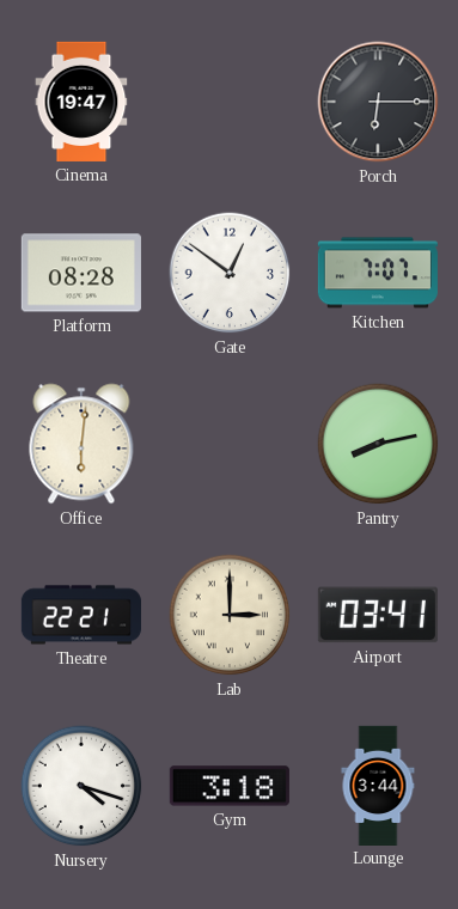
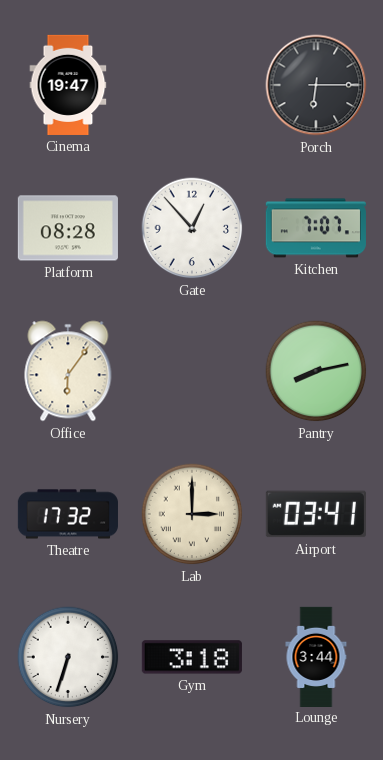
Gate: 12:51 -> 12:53
Office: 6:01 -> 6:06
Theatre: 22:21 -> 17:32
Nursery: 4:18 -> 6:33
